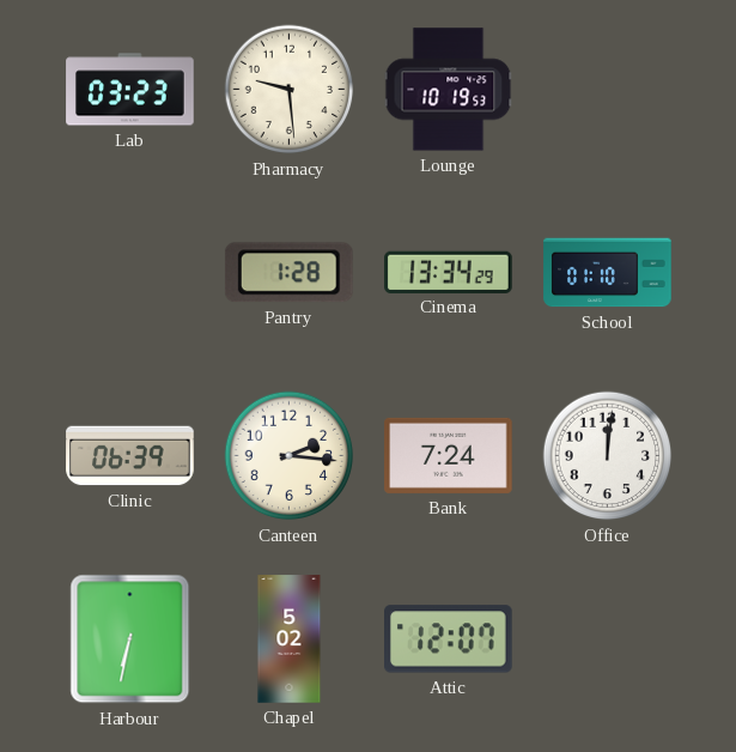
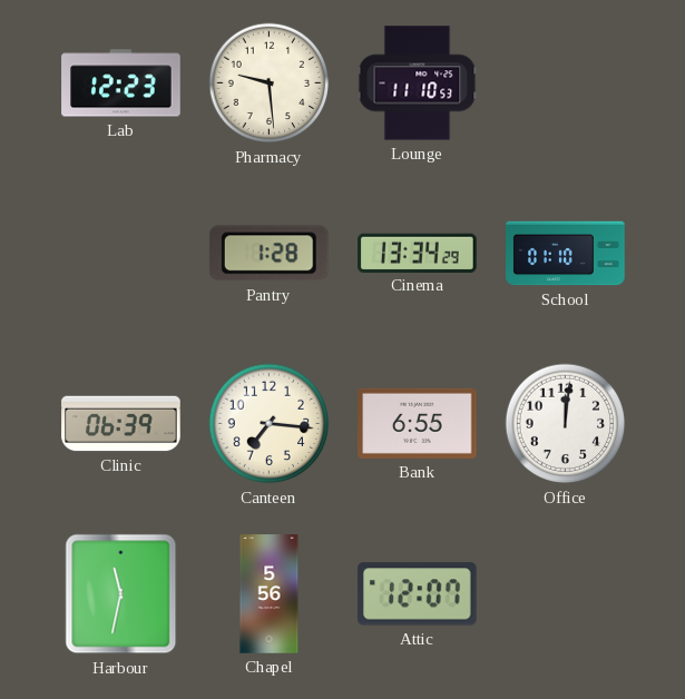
Lab: 03:23 -> 12:23
Lounge: 10:19 -> 11:10
Canteen: 2:16 -> 7:16
Bank: 7:24 -> 6:55
Harbour: 6:32 -> 11:32
Chapel: 5:02 -> 5:56
